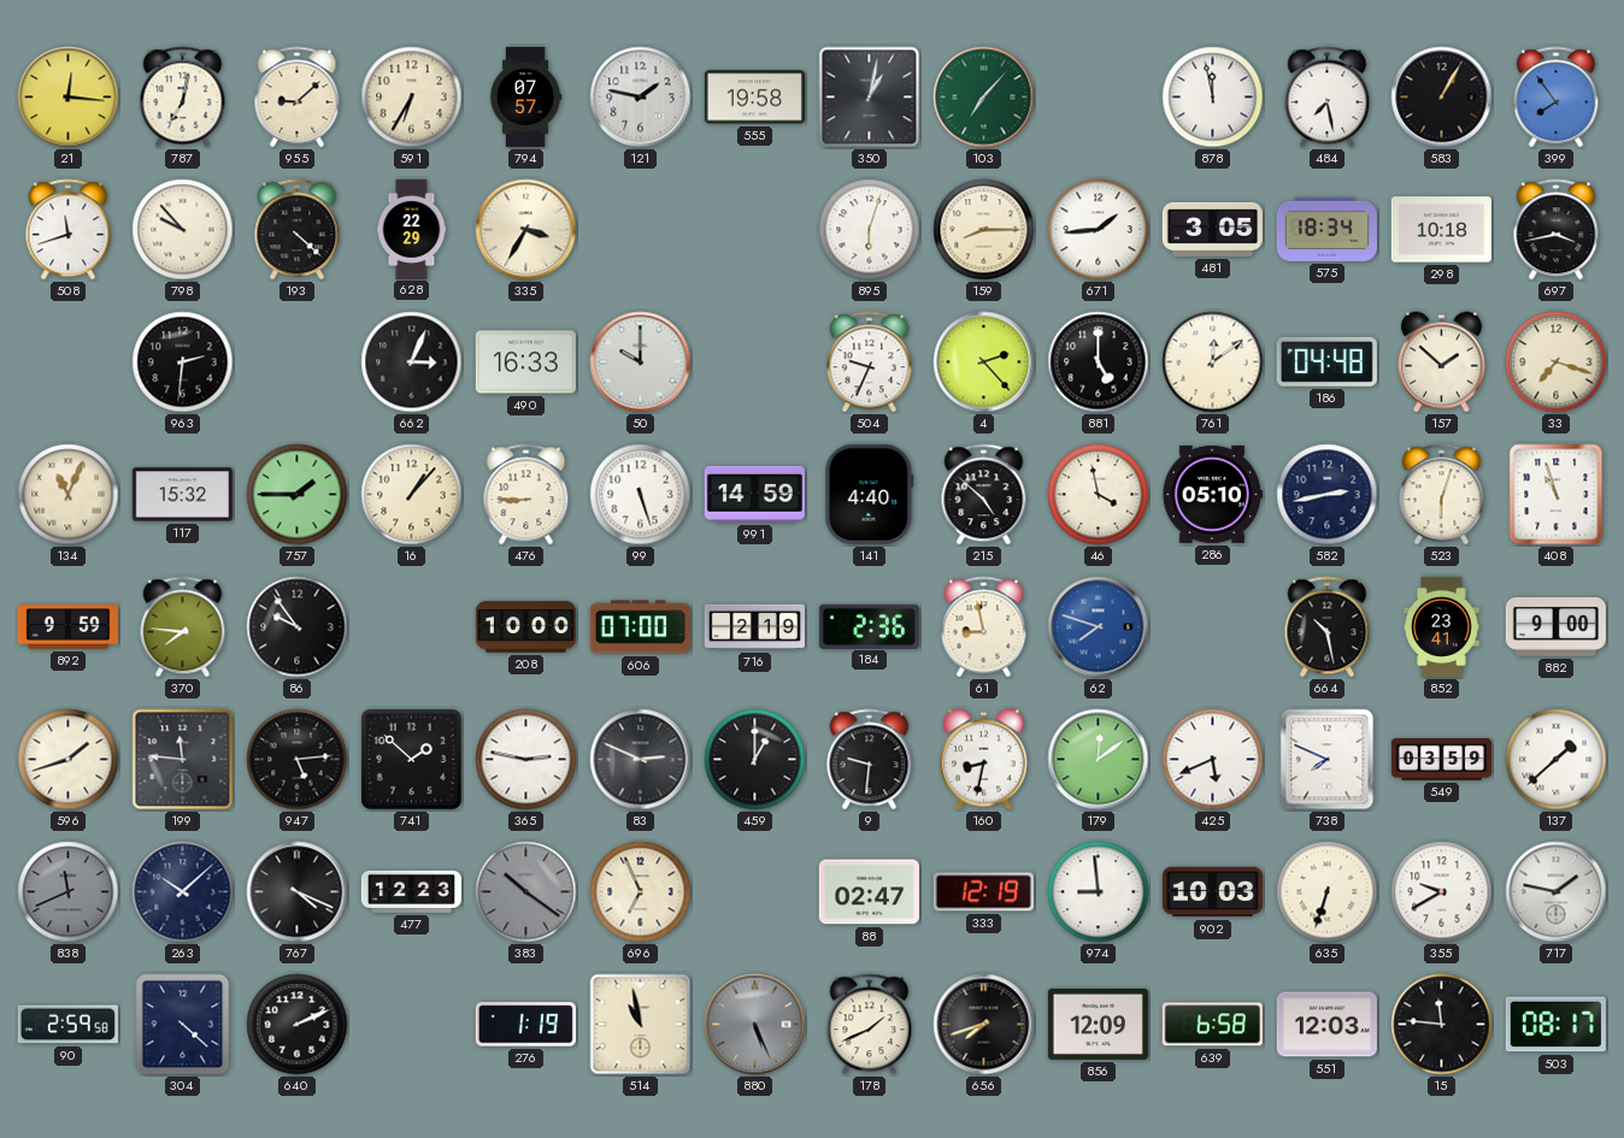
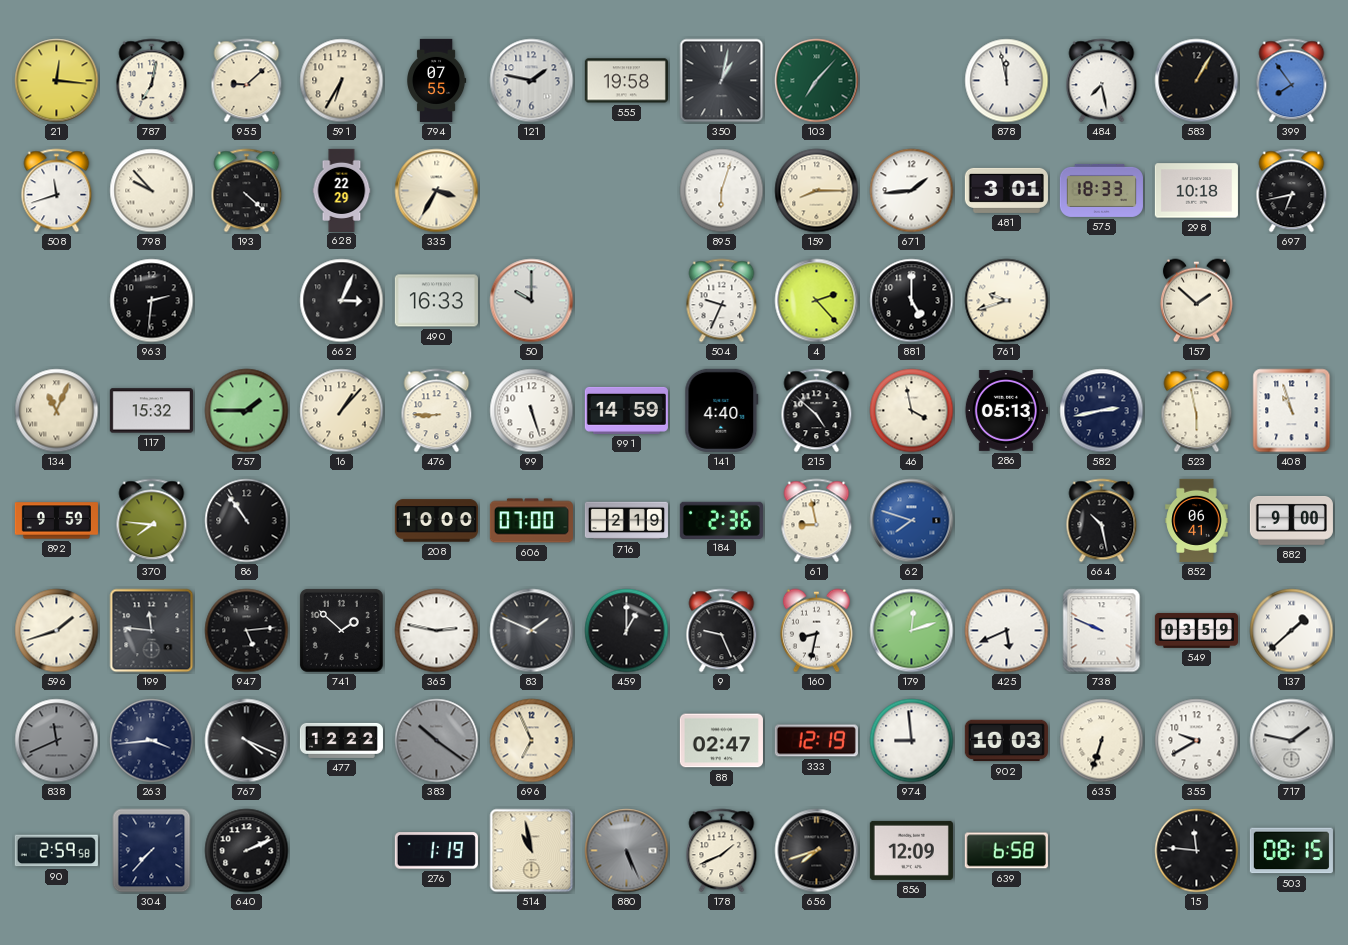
794: 07:57 -> 07:55
481: 3:05 -> 3:01
575: 18:34 -> 18:33
697: 3:43 -> 6:43
761: 12:09 -> 9:42
186: 04:48 -> none
33: 7:18 -> none
286: 05:10 -> 05:13
523: 6:03 -> 5:58
86: 9:54 -> 10:54
852: 23:41 -> 06:41
83: 2:49 -> 1:49
9: 9:31 -> 9:26
179: 12:09 -> 12:12
738: 7:49 -> 9:49
263: 10:08 -> 3:44
477: 12:23 -> 12:22
304: 4:22 -> 7:37
551: 12:03 -> none
503: 08:17 -> 08:15
